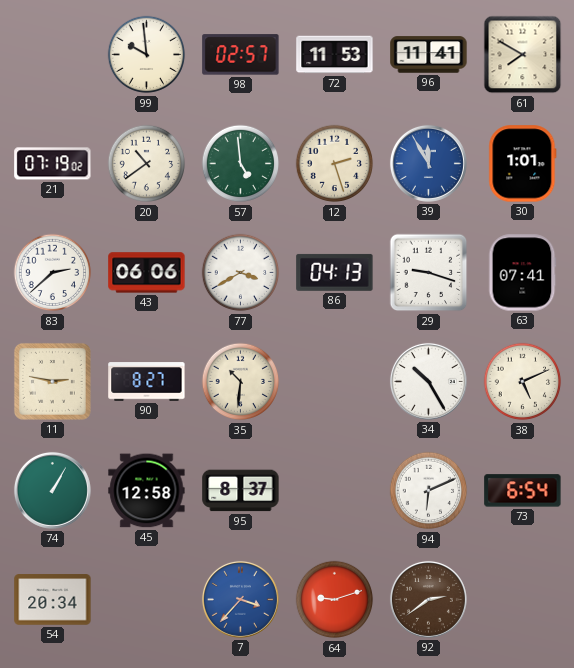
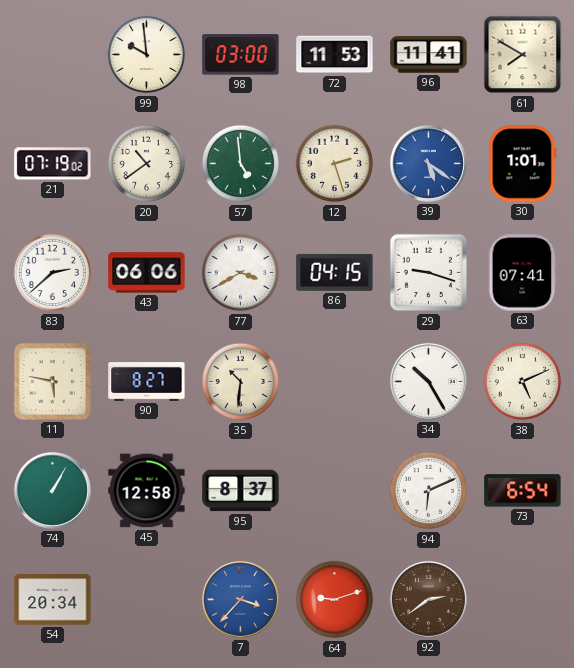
98: 02:57 -> 03:00
39: 11:55 -> 5:21
86: 04:13 -> 04:15
11: 2:47 -> 5:47
